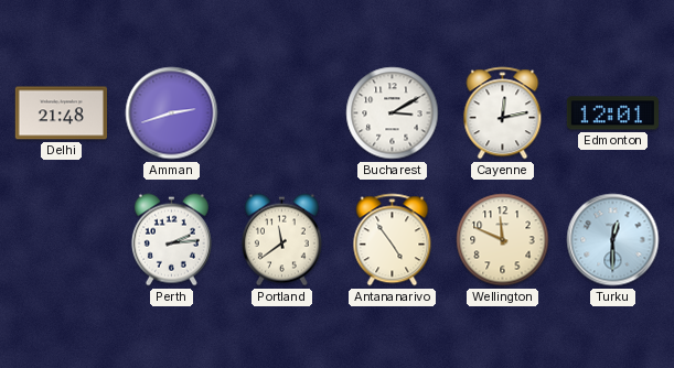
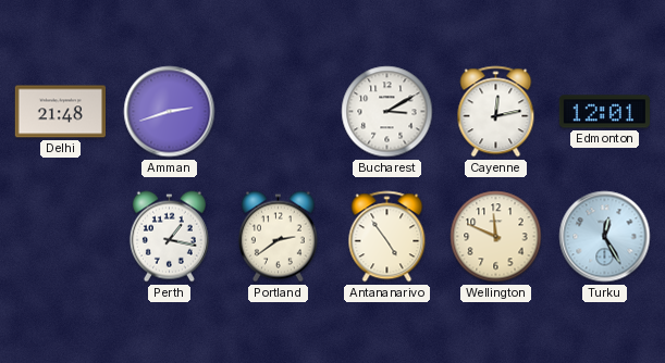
Perth: 2:14 -> 1:17
Portland: 11:39 -> 2:39
Turku: 12:30 -> 12:25
